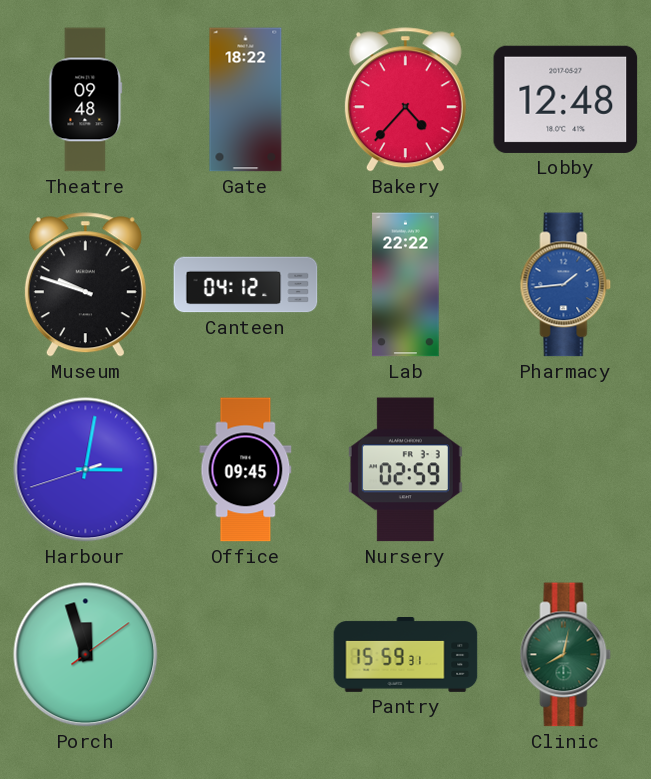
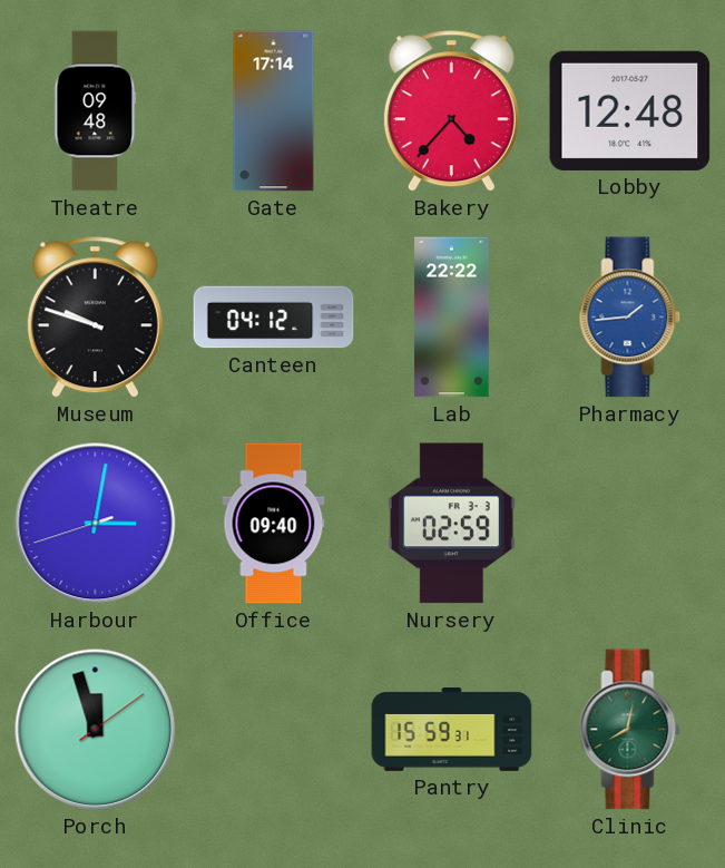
Gate: 18:22 -> 17:14
Office: 09:45 -> 09:40
